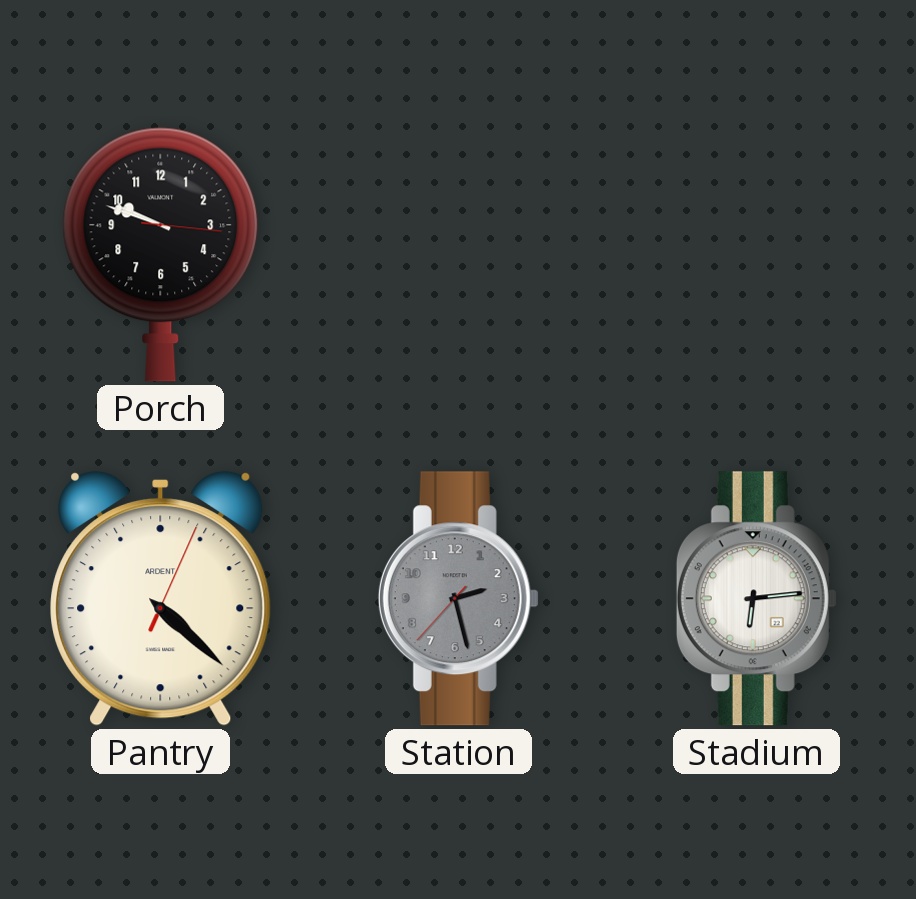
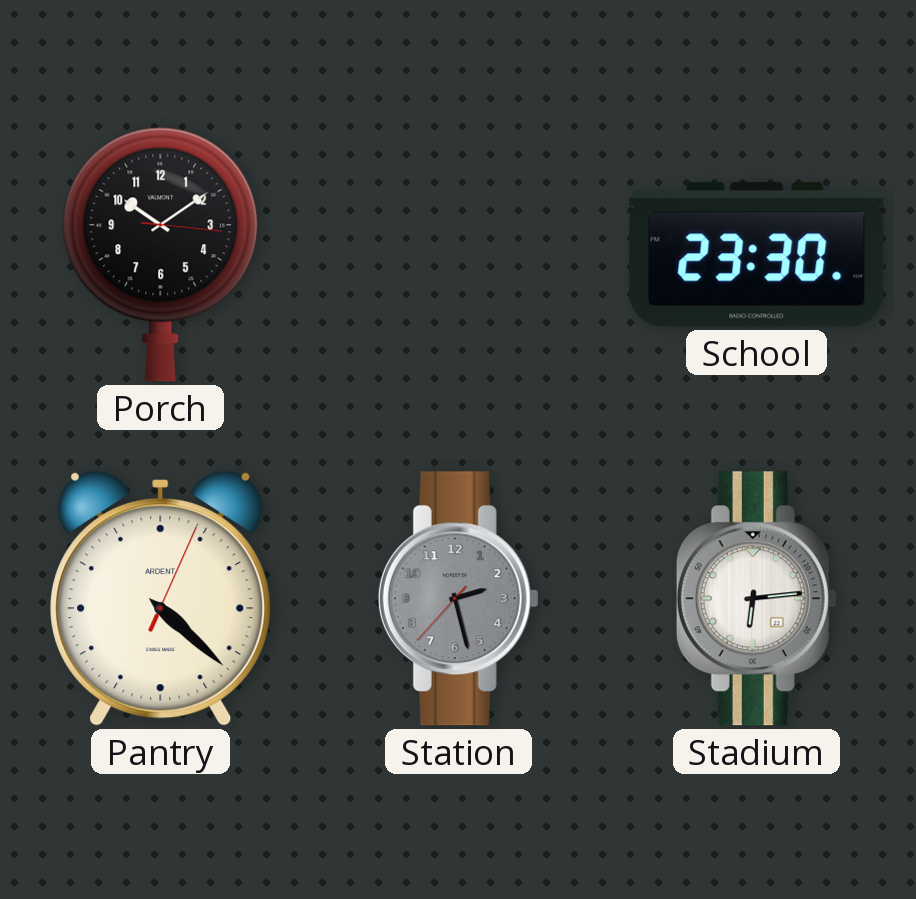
Porch: 9:48 -> 10:09
School: none -> 23:30
